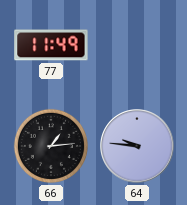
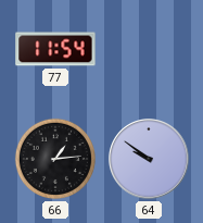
77: 11:49 -> 11:54
64: 9:46 -> 9:51
